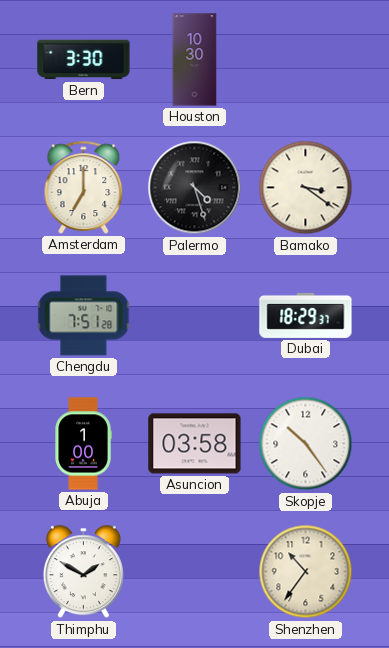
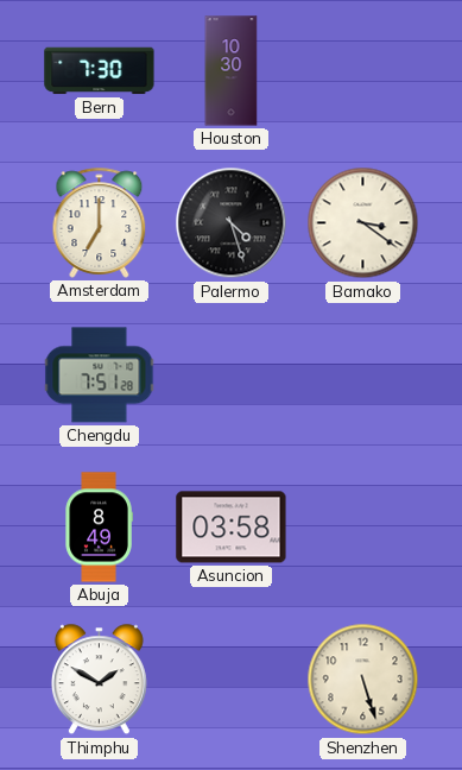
Bern: 3:30 -> 7:30
Dubai: 18:29 -> none
Abuja: 1:00 -> 8:49
Skopje: 10:24 -> none
Shenzhen: 10:36 -> 5:27
